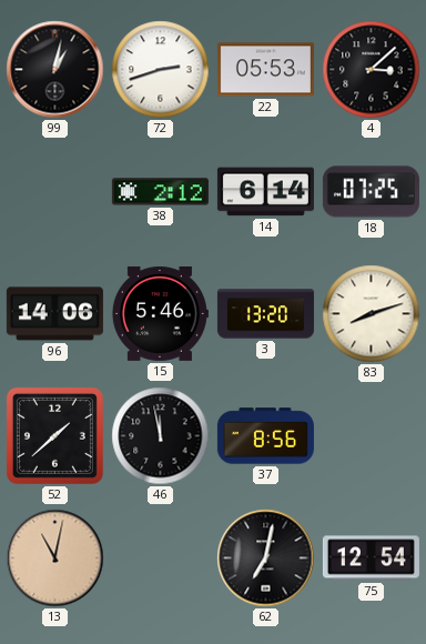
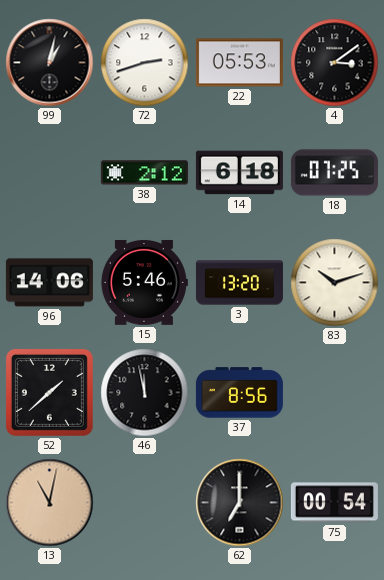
4: 3:08 -> 3:09
14: 6:14 -> 6:18
83: 8:12 -> 10:12
62: 7:02 -> 7:00
75: 12:54 -> 00:54
